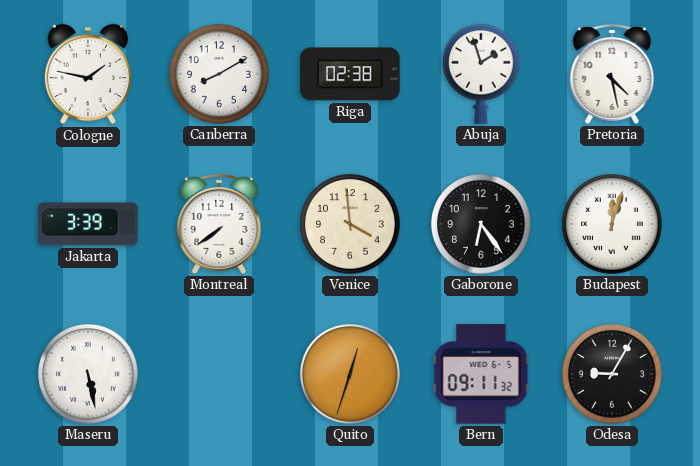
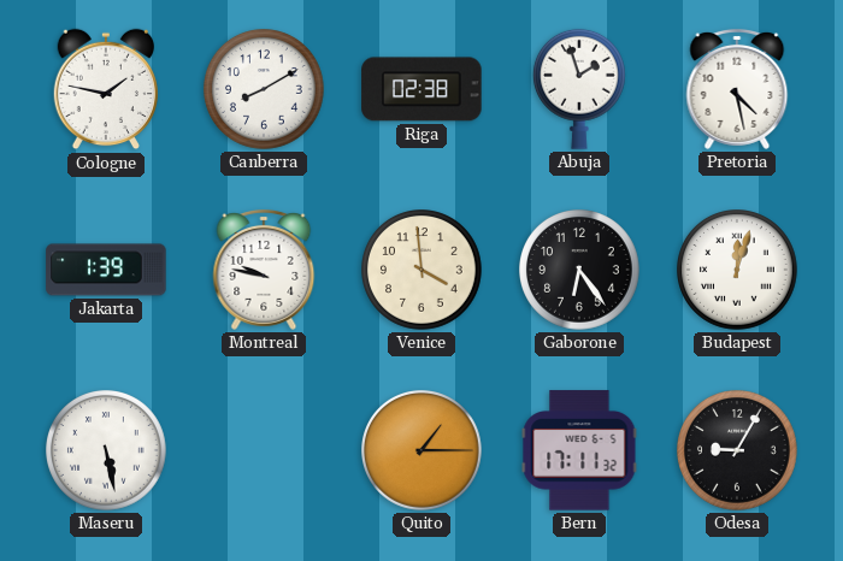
Jakarta: 3:39 -> 1:39
Montreal: 7:39 -> 9:47
Quito: 12:33 -> 1:15
Bern: 09:11 -> 17:11
